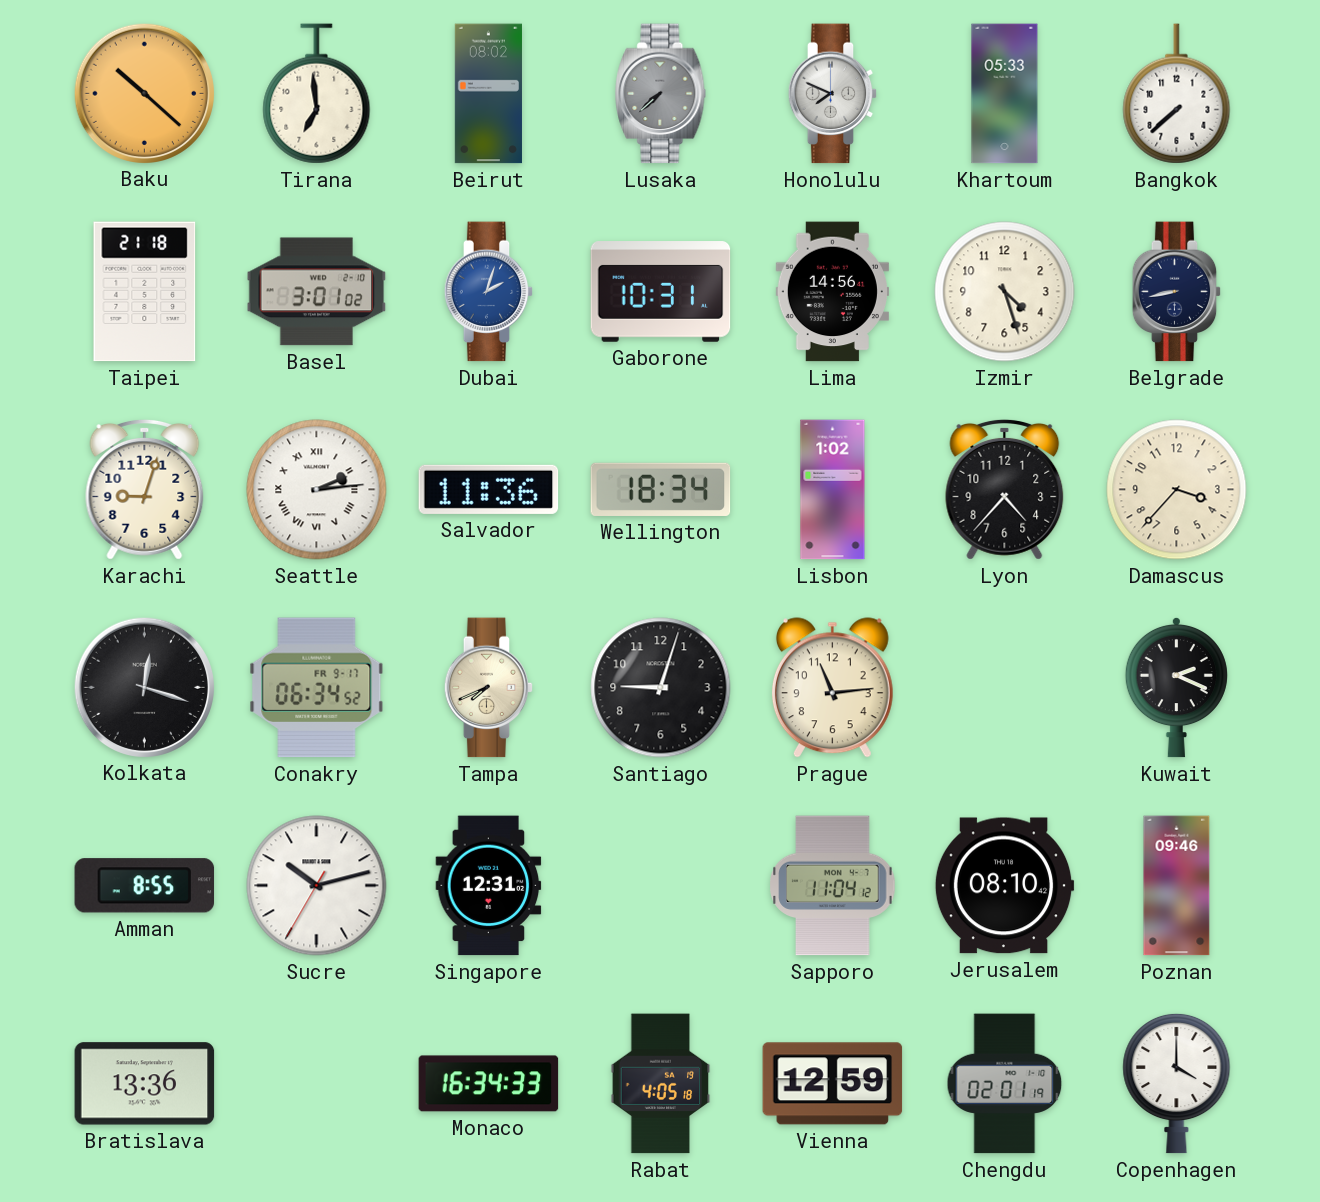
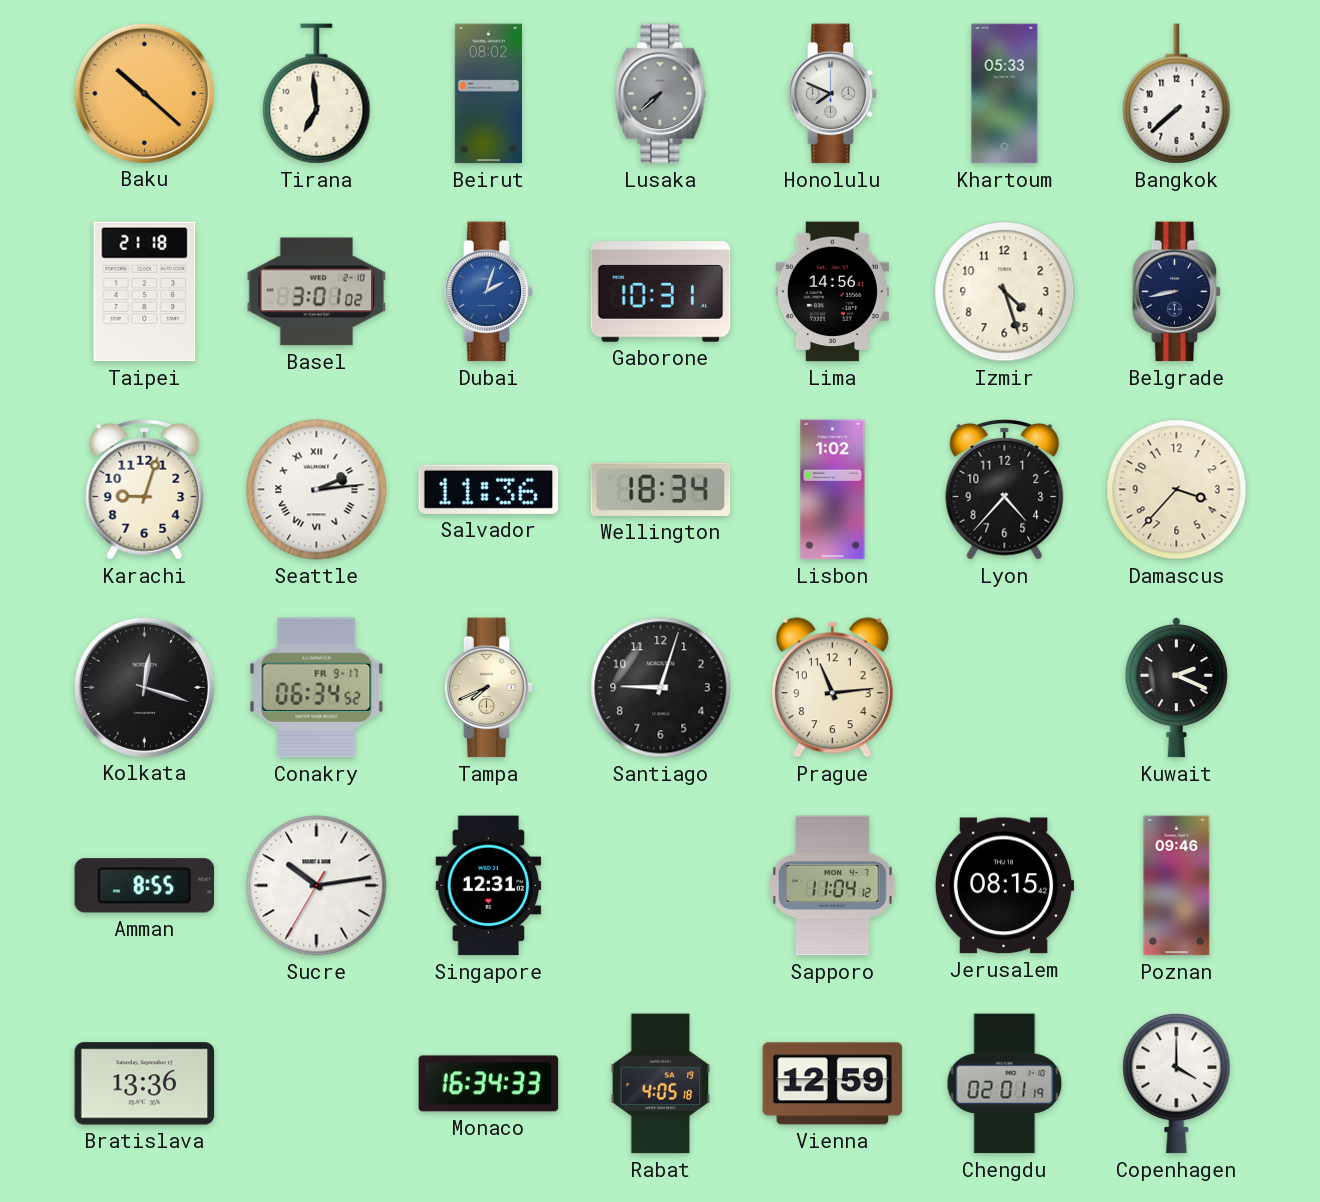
Sucre: 10:12 -> 10:13
Jerusalem: 08:10 -> 08:15
